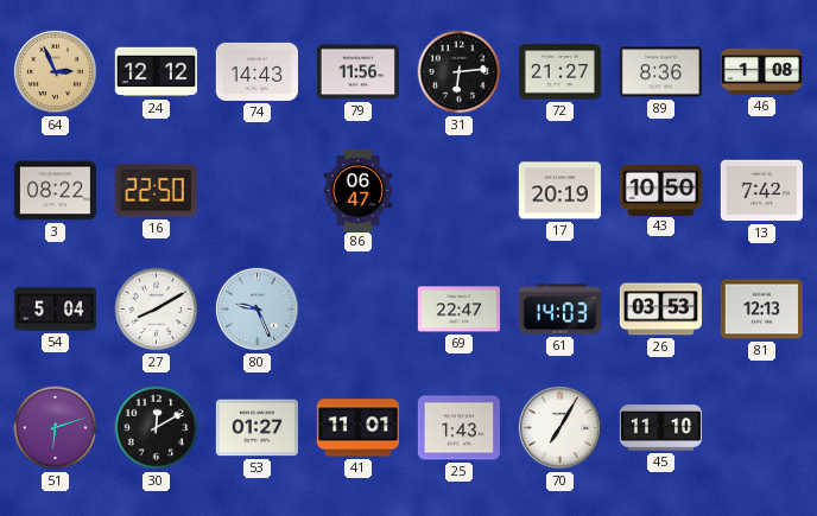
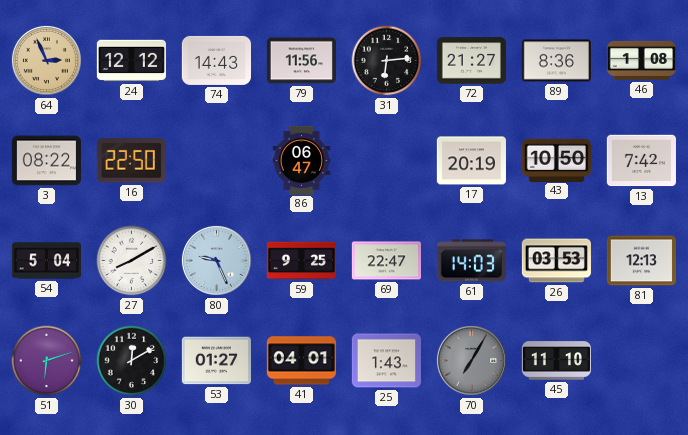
59: none -> 9:25
41: 11:01 -> 04:01
70 dial: white -> grey
